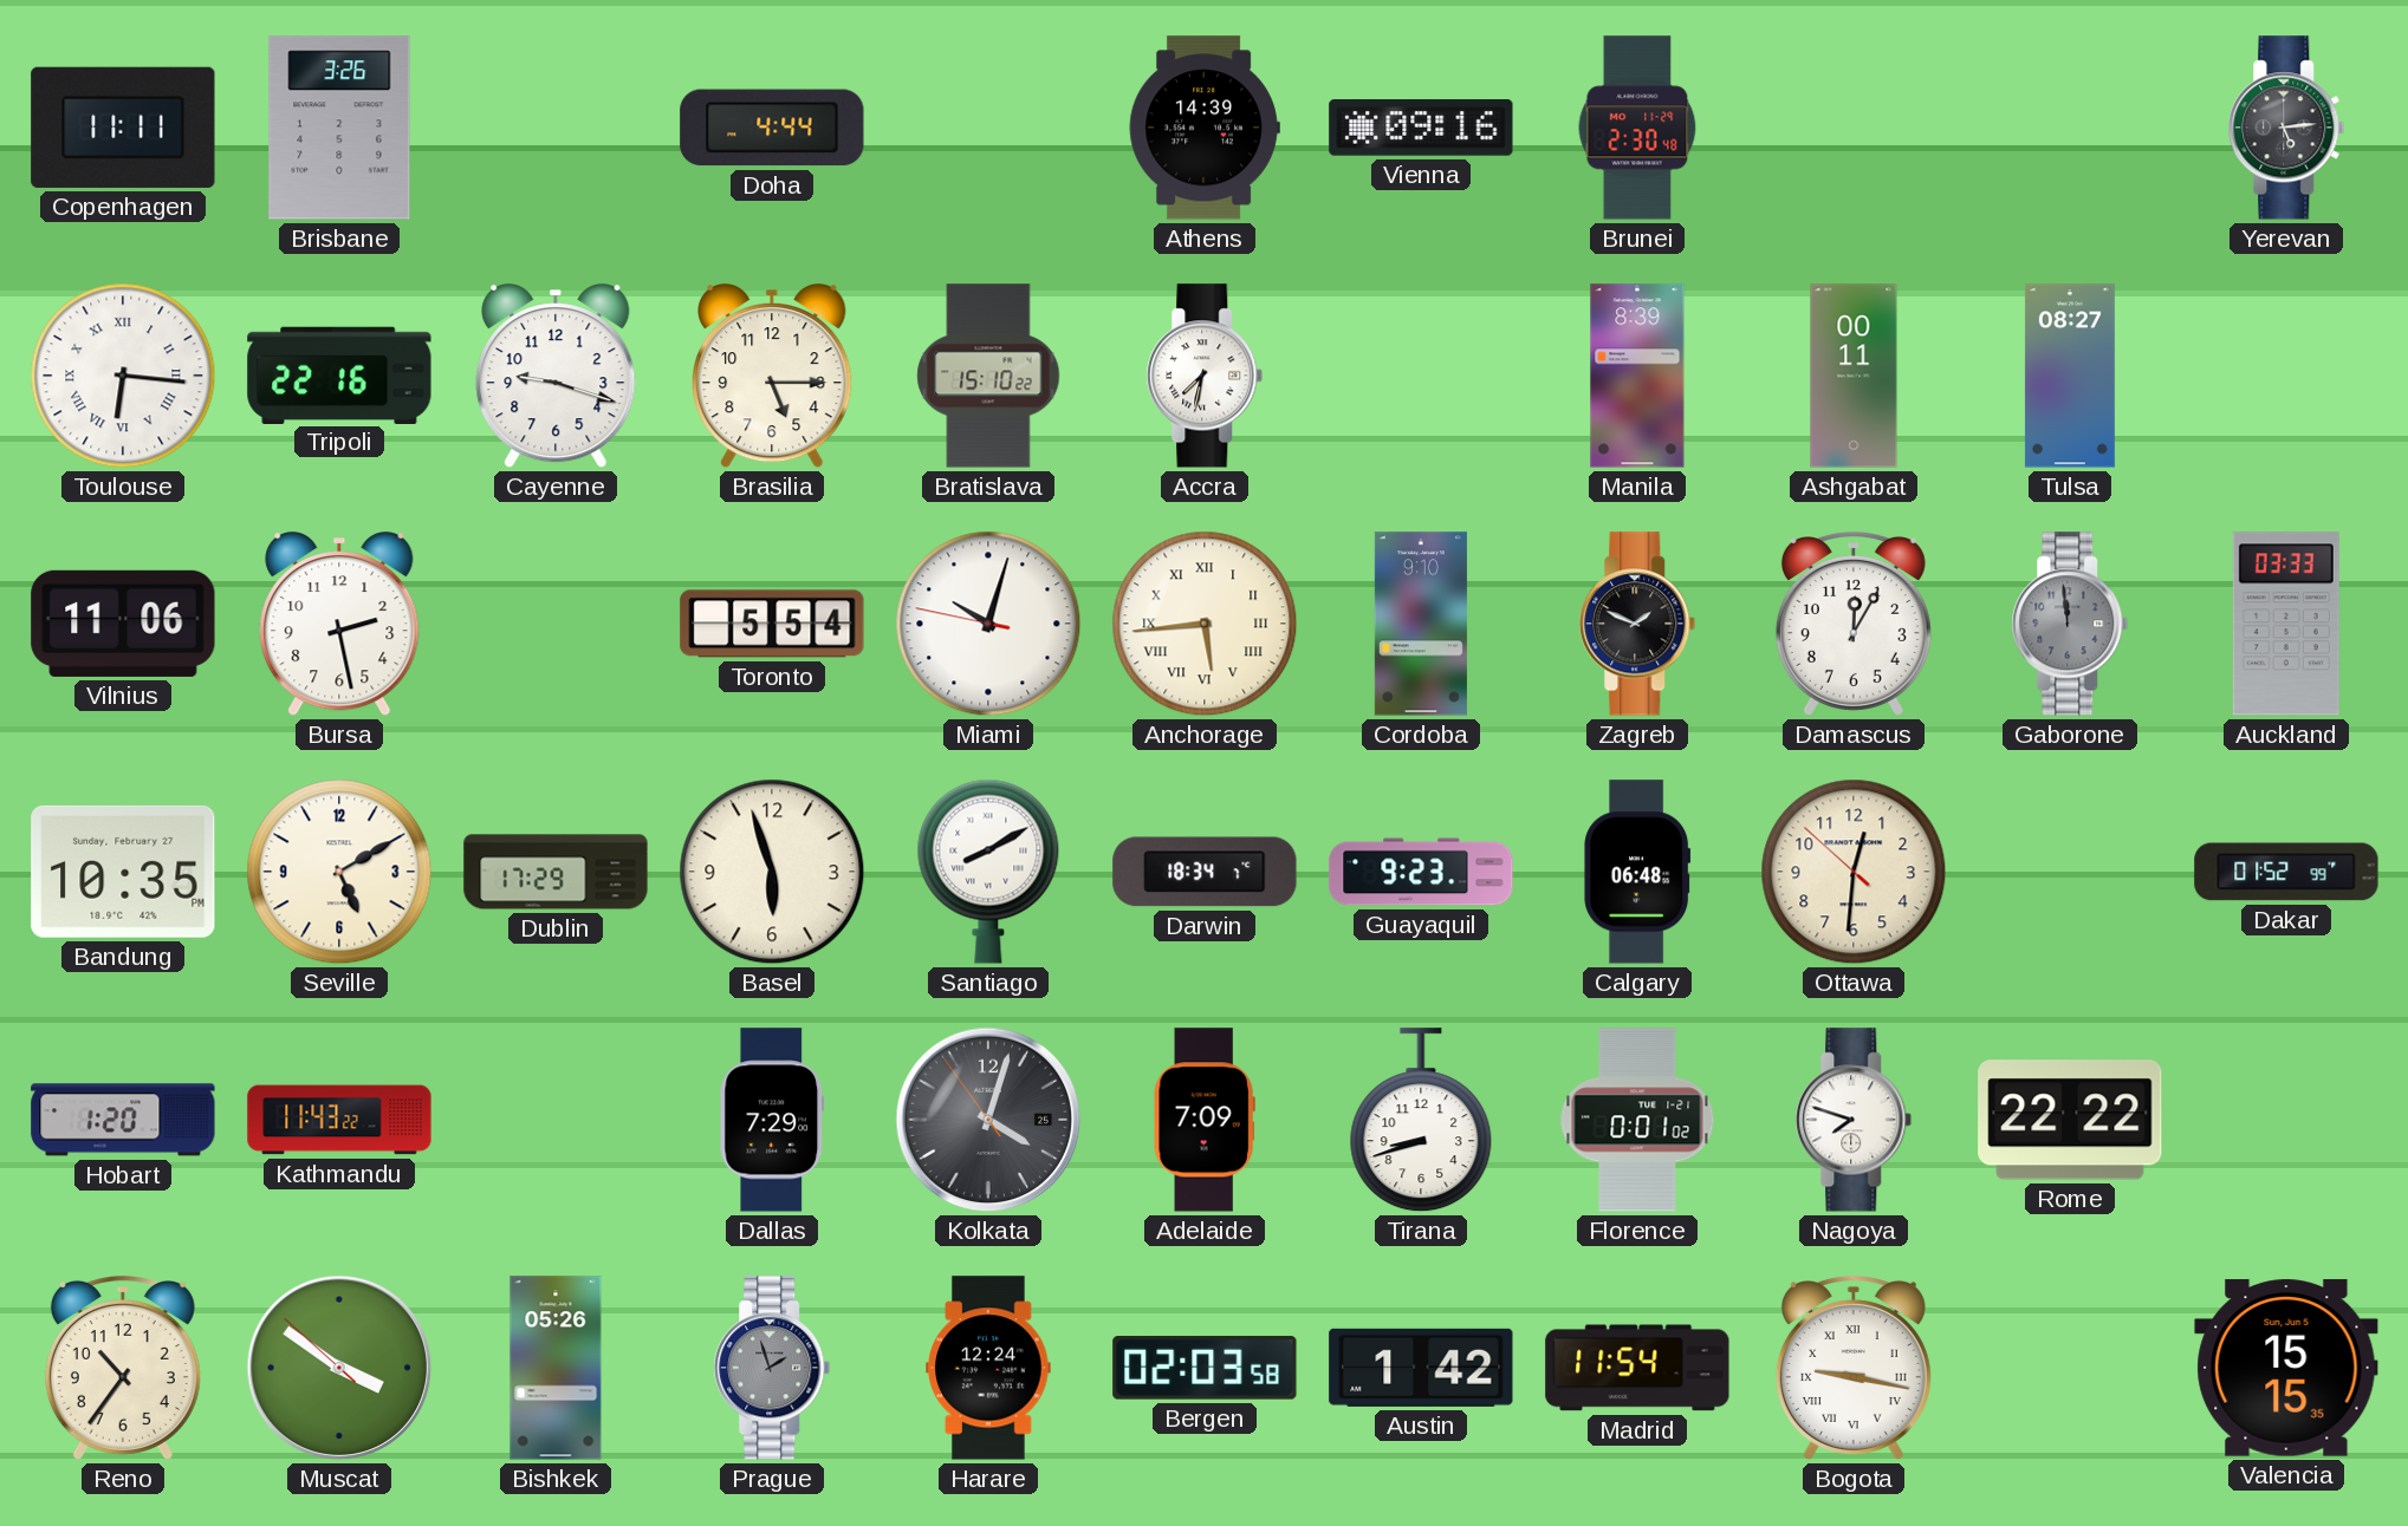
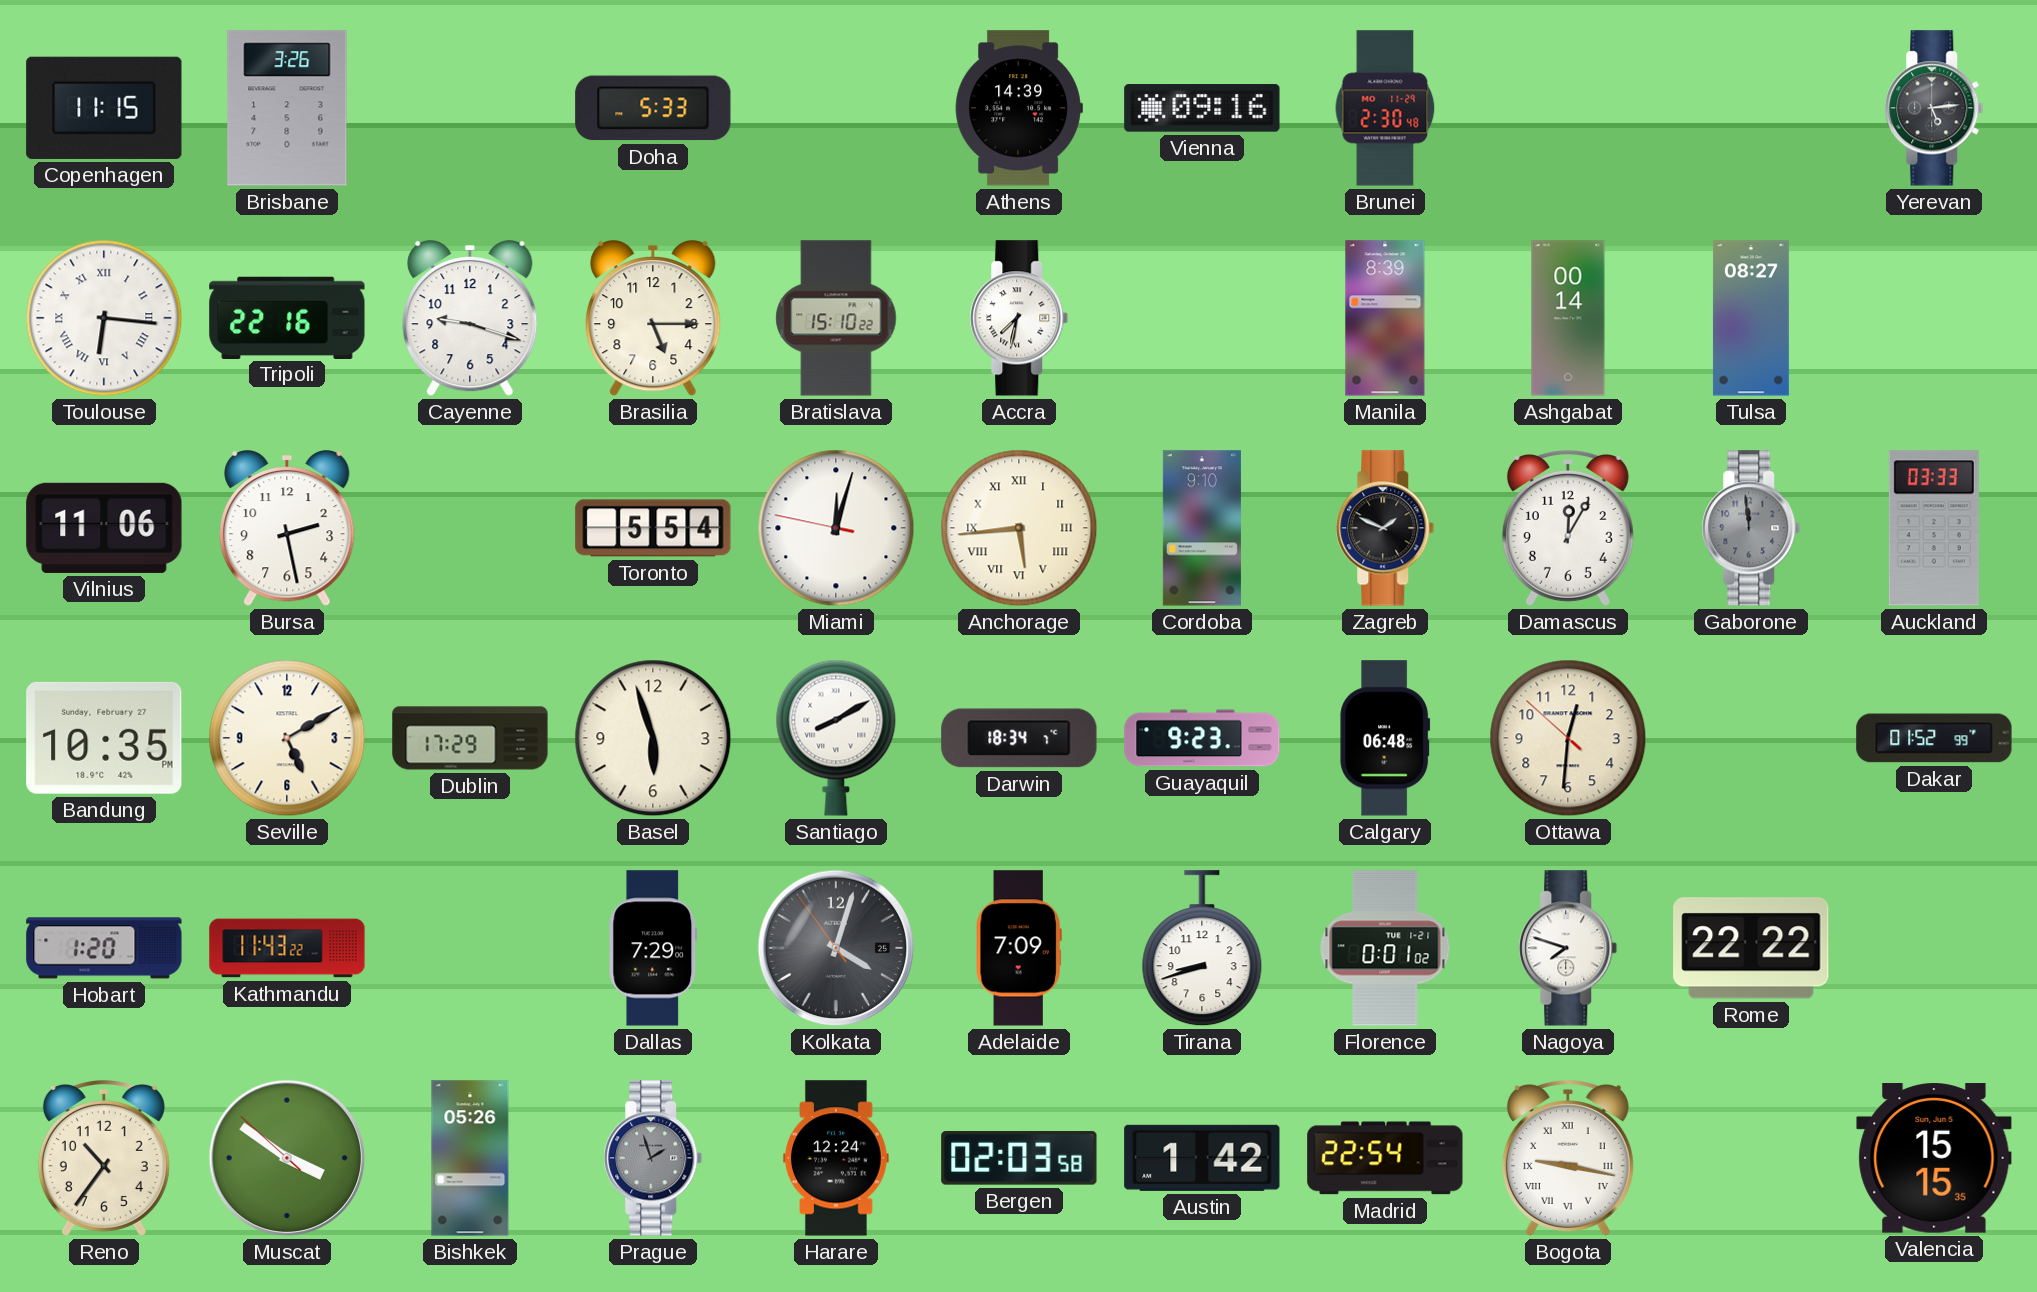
Copenhagen: 11:11 -> 11:15
Doha: 4:44 -> 5:33
Ashgabat: 00:11 -> 00:14
Miami: 10:02 -> 12:02
Madrid: 11:54 -> 22:54
